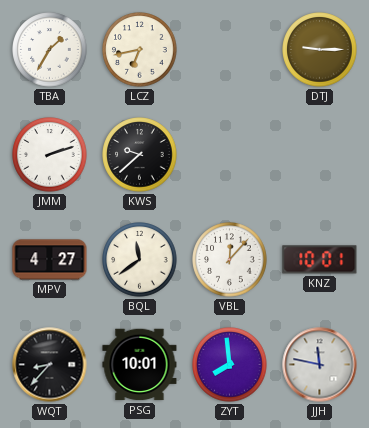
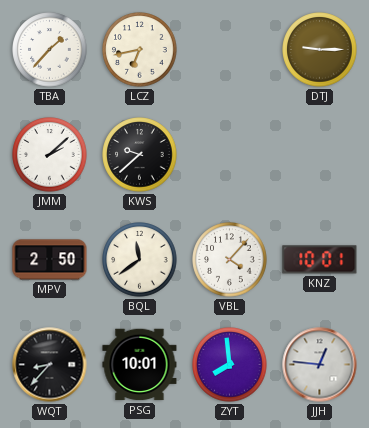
TBA: 1:35 -> 1:37
JMM: 2:12 -> 2:08
MPV: 4:27 -> 2:50
VBL: 12:07 -> 4:07
JJH: 11:47 -> 12:46
